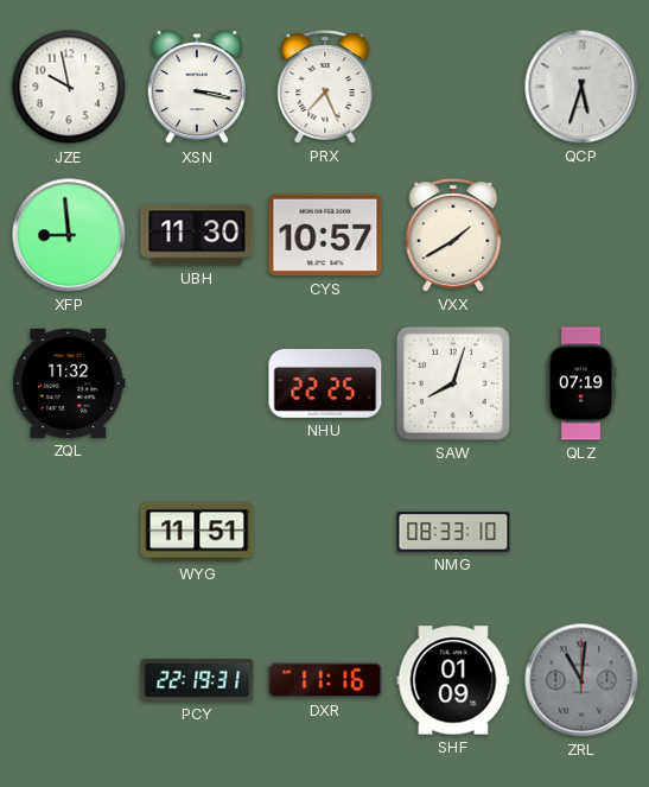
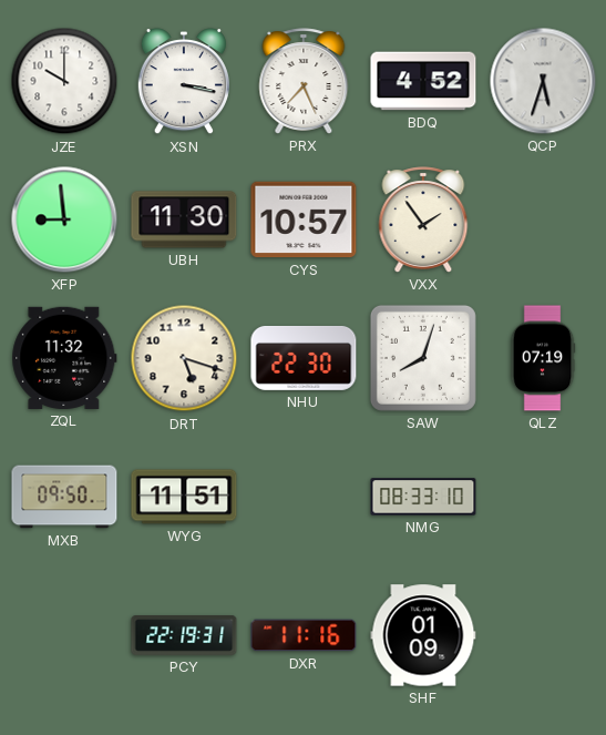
JZE: 9:58 -> 10:00
BDQ: none -> 4:52
VXX: 1:40 -> 1:54
DRT: none -> 5:18
NHU: 22:25 -> 22:30
MXB: none -> 09:50
ZRL: 11:01 -> none
